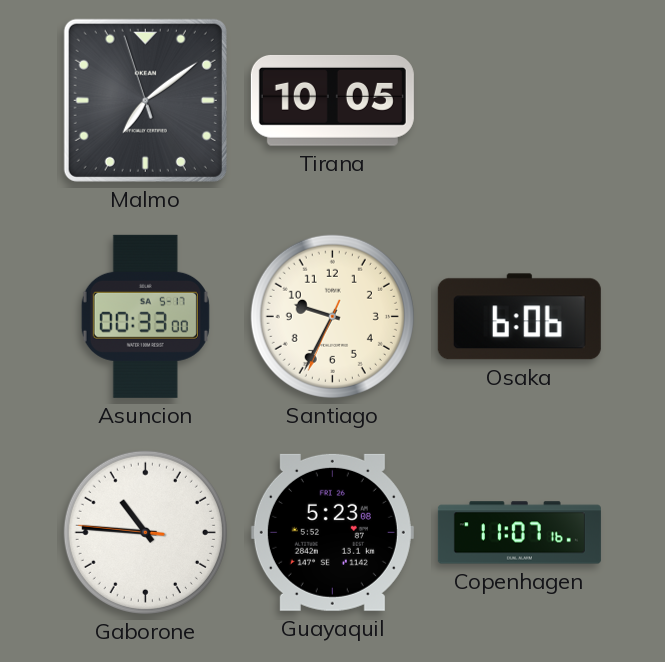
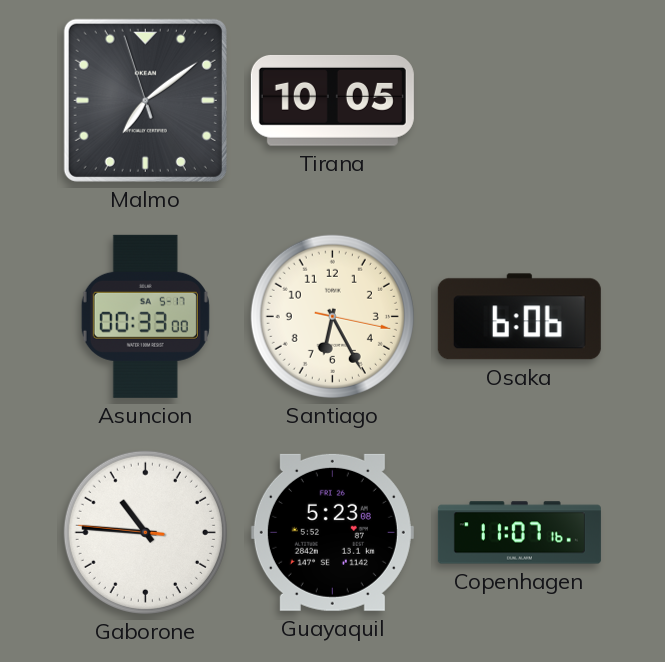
Santiago: 9:34 -> 6:25
